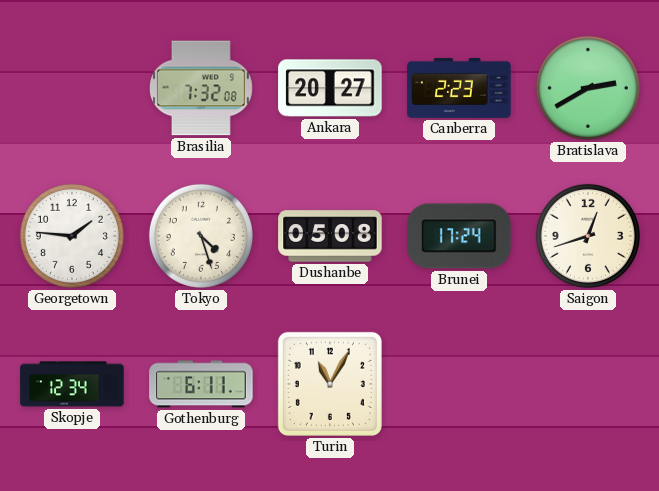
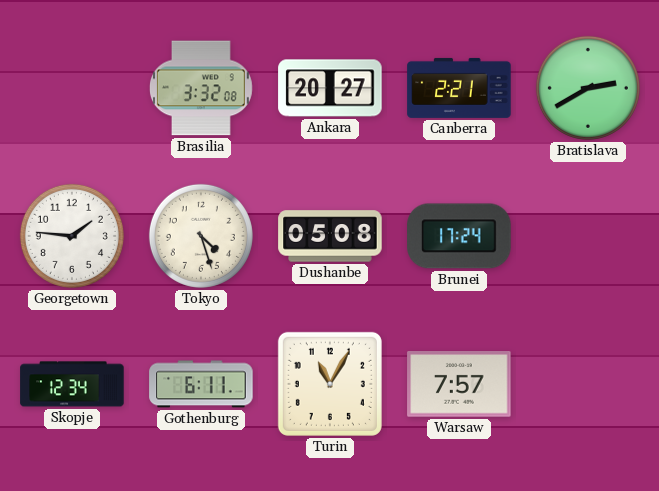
Brasilia: 7:32 -> 3:32
Canberra: 2:23 -> 2:21
Saigon: 12:42 -> none
Warsaw: none -> 7:57
